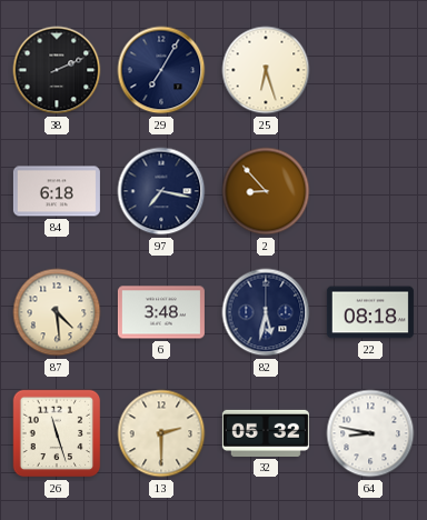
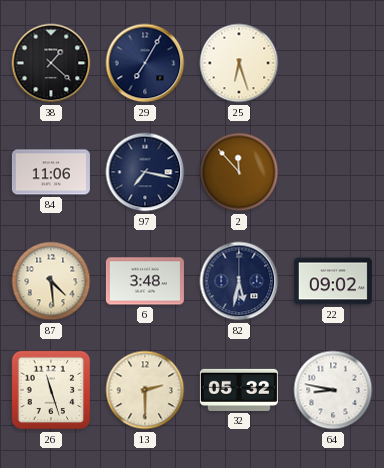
38: 2:11 -> 1:22
84: 6:18 -> 11:06
2: 8:53 -> 11:53
22: 08:18 -> 09:02
